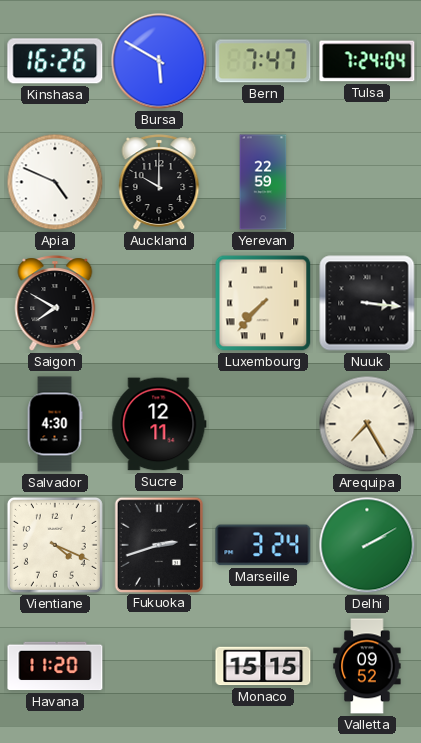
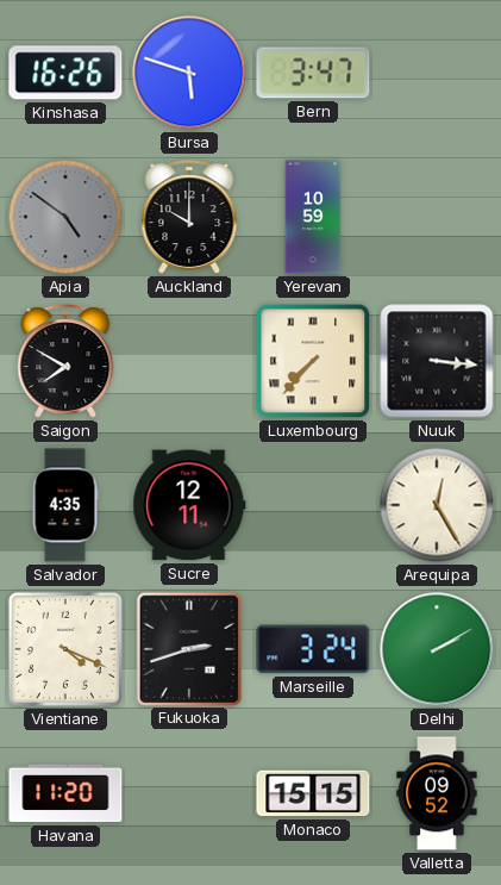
Bursa: 5:50 -> 5:48
Bern: 7:47 -> 3:47
Tulsa: 7:24 -> none
Apia: 4:49 -> 4:51
Apia dial: white -> grey
Yerevan: 22:59 -> 10:59
Salvador: 4:30 -> 4:35
Arequipa: 7:25 -> 12:25
